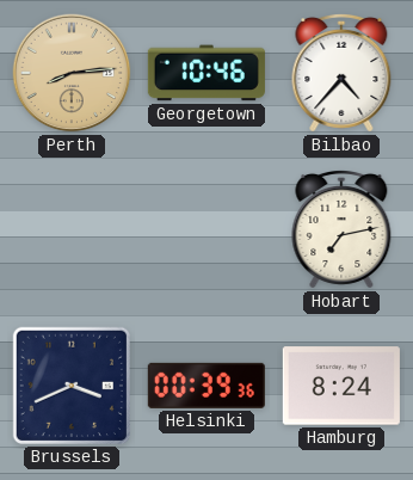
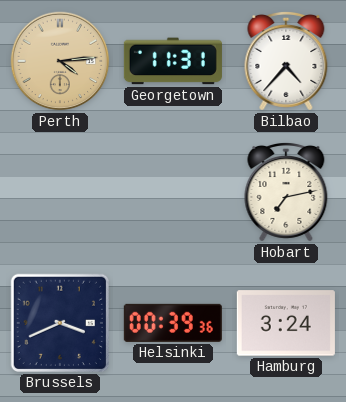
Perth: 8:14 -> 4:14
Georgetown: 10:46 -> 11:31
Hamburg: 8:24 -> 3:24
